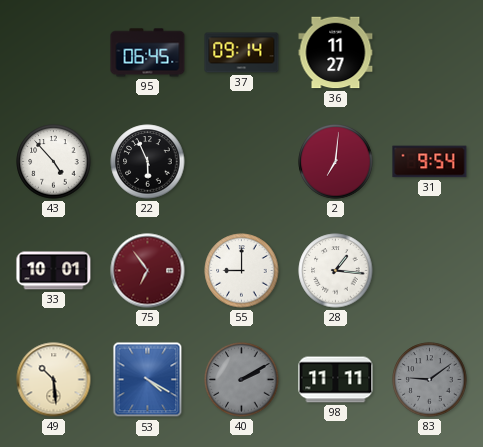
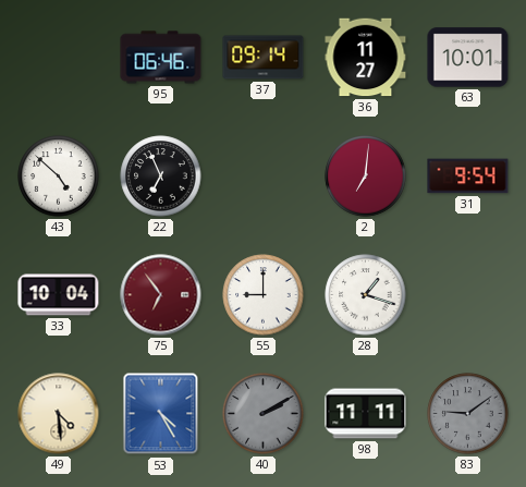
95: 06:45 -> 06:46
63: none -> 10:01
43: 4:53 -> 4:52
22: 5:56 -> 6:56
33: 10:01 -> 10:04
28: 1:16 -> 1:18
49: 10:29 -> 4:29
53: 4:20 -> 4:25
